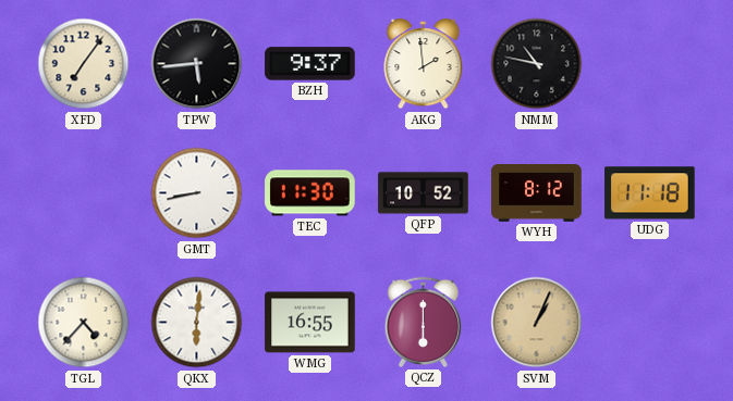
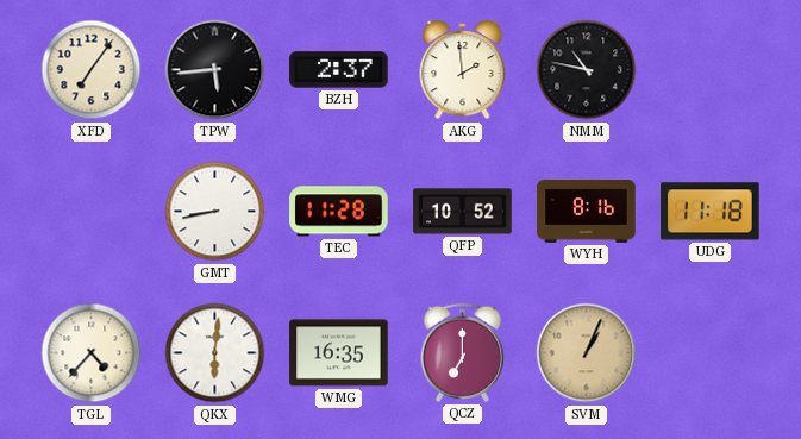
BZH: 9:37 -> 2:37
TEC: 11:30 -> 11:28
WYH: 8:12 -> 8:16
WMG: 16:55 -> 16:35
QCZ: 6:00 -> 7:00
